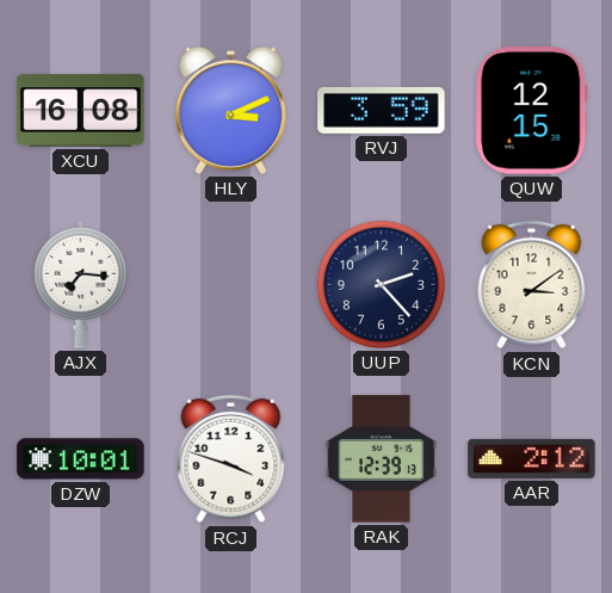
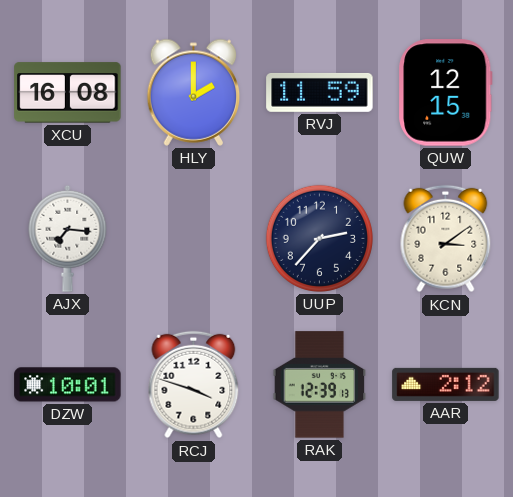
HLY: 3:11 -> 2:00
RVJ: 3:59 -> 11:59
UUP: 2:23 -> 2:37
